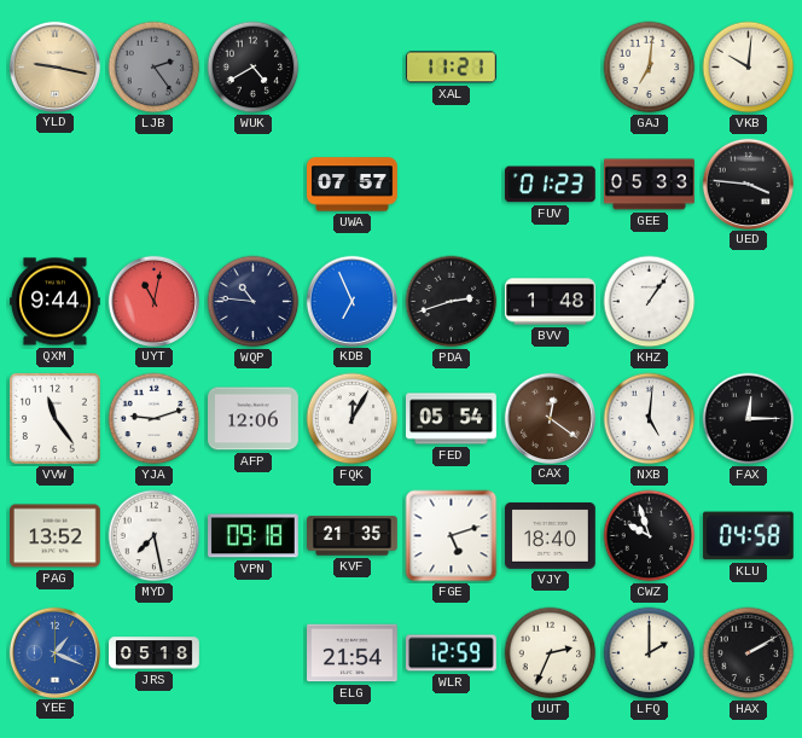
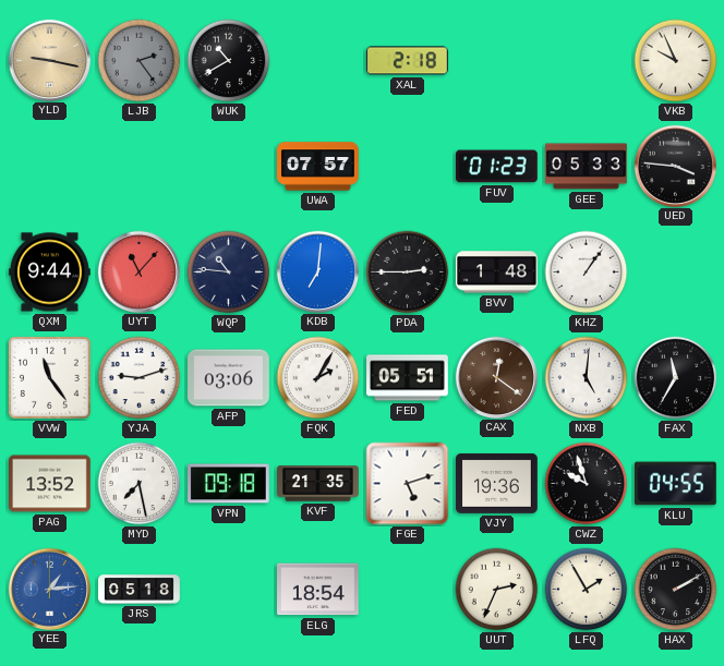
WUK: 4:40 -> 10:40
XAL: 11:21 -> 2:18
GAJ: 7:01 -> none
VKB: 10:01 -> 9:56
UYT: 11:02 -> 11:07
KDB: 6:56 -> 7:01
PDA: 2:42 -> 2:45
AFP: 12:06 -> 03:06
FQK: 12:05 -> 2:05
FED: 05:54 -> 05:51
FAX: 12:15 -> 11:35
VJY: 18:40 -> 19:36
KLU: 04:58 -> 04:55
YEE: 1:19 -> 1:14
ELG: 21:54 -> 18:54
WLR: 12:59 -> none
LFQ: 2:00 -> 1:55
